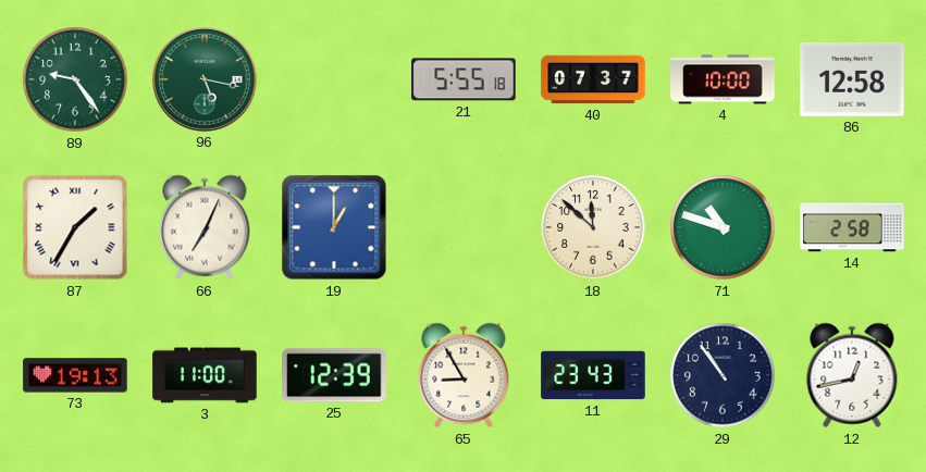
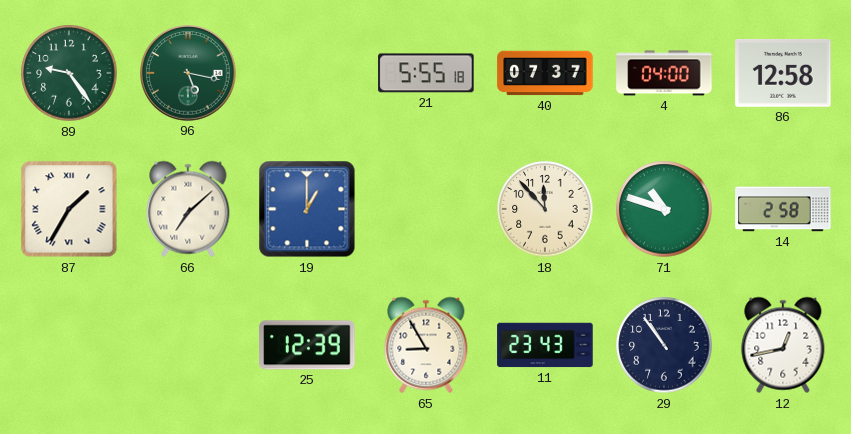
4: 10:00 -> 04:00
66: 7:04 -> 7:08
18: 11:52 -> 11:53
73: 19:13 -> none
3: 11:00 -> none
